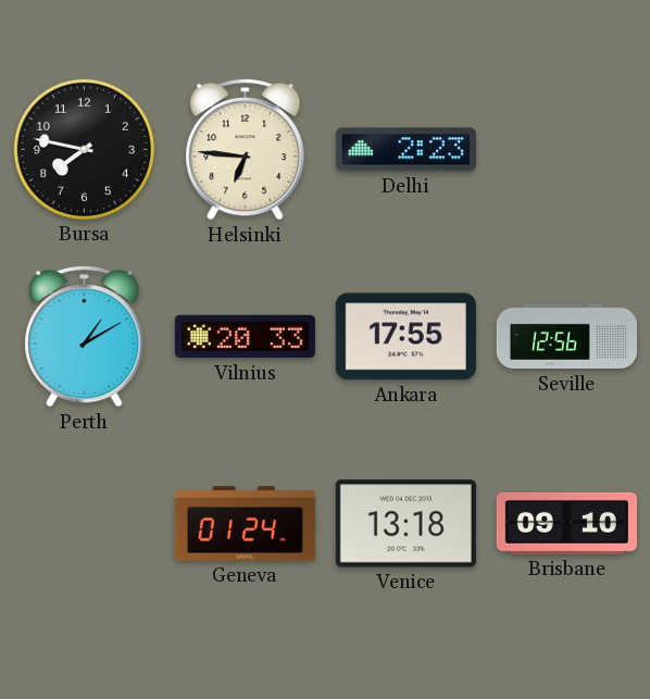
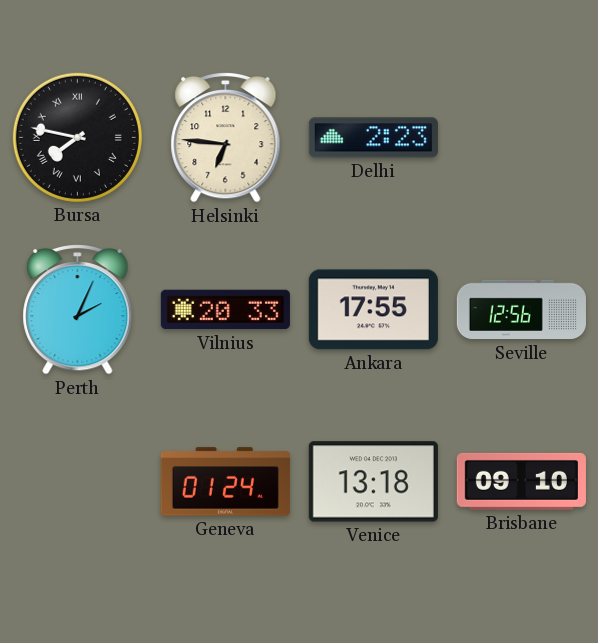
Bursa numerals: Arabic -> Roman
Perth: 1:10 -> 2:04
